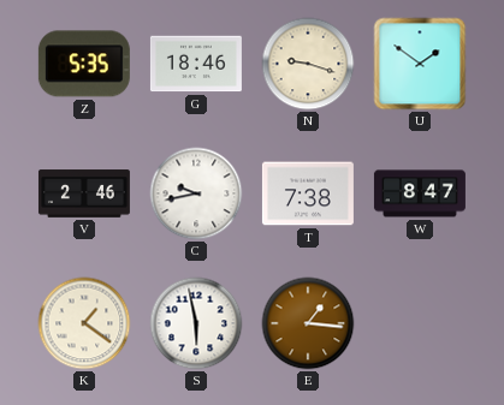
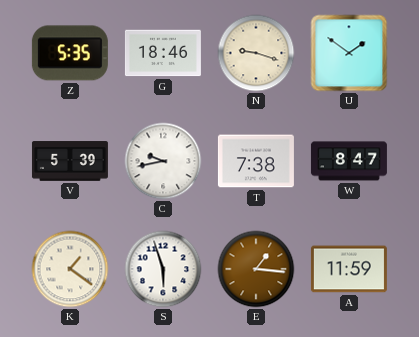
V: 2:46 -> 5:39
S: 5:58 -> 5:57
A: none -> 11:59
